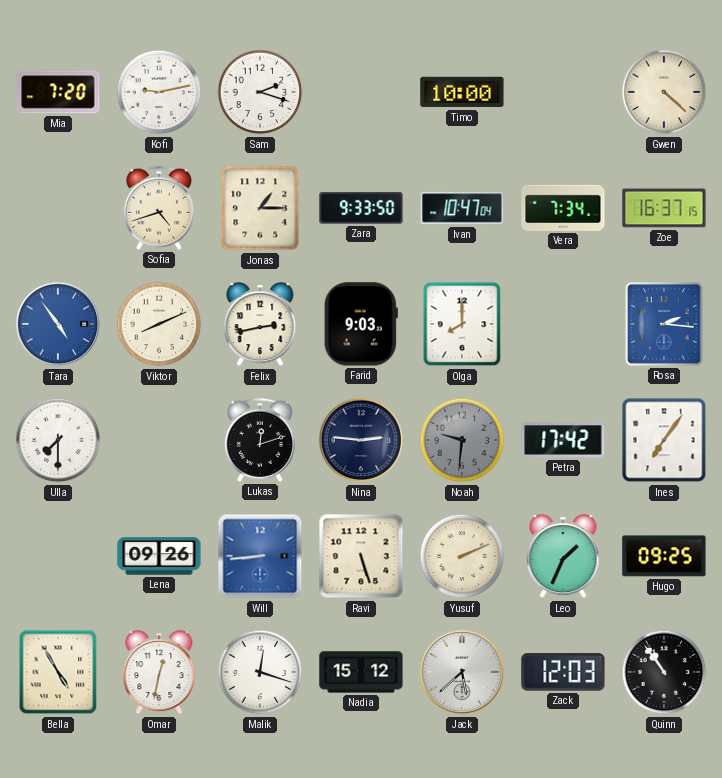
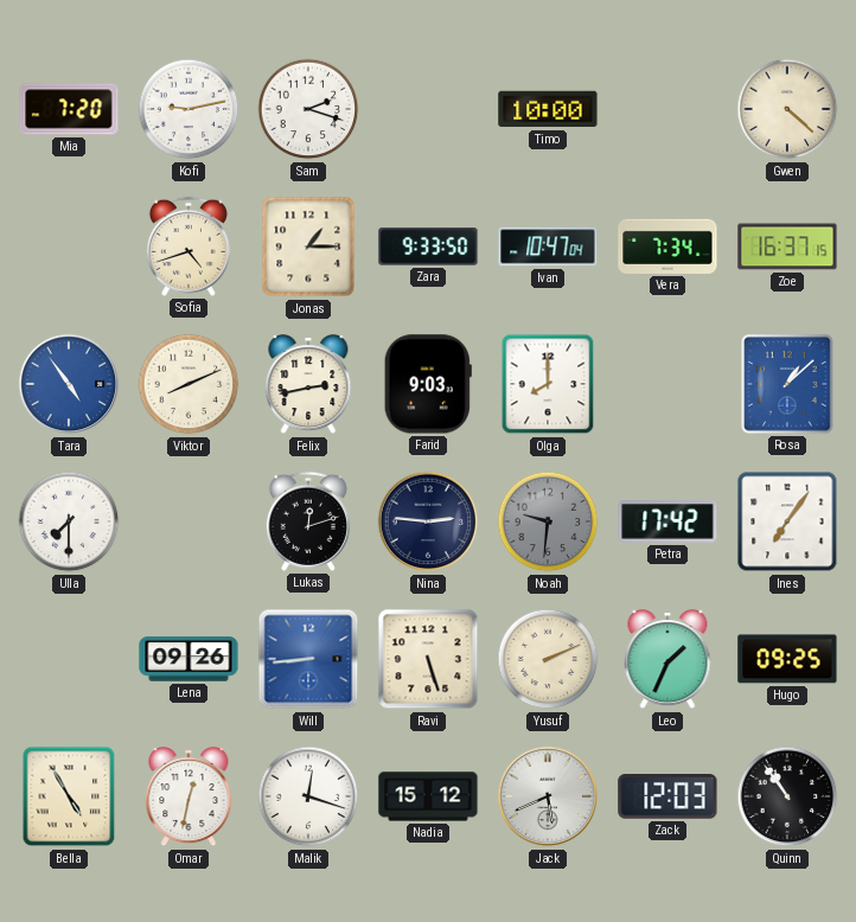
Rosa: 2:16 -> 1:08
Jack: 5:38 -> 5:41
